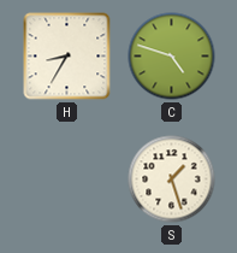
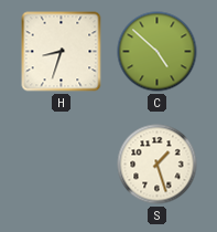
H: 8:35 -> 8:33
C: 4:48 -> 4:52
